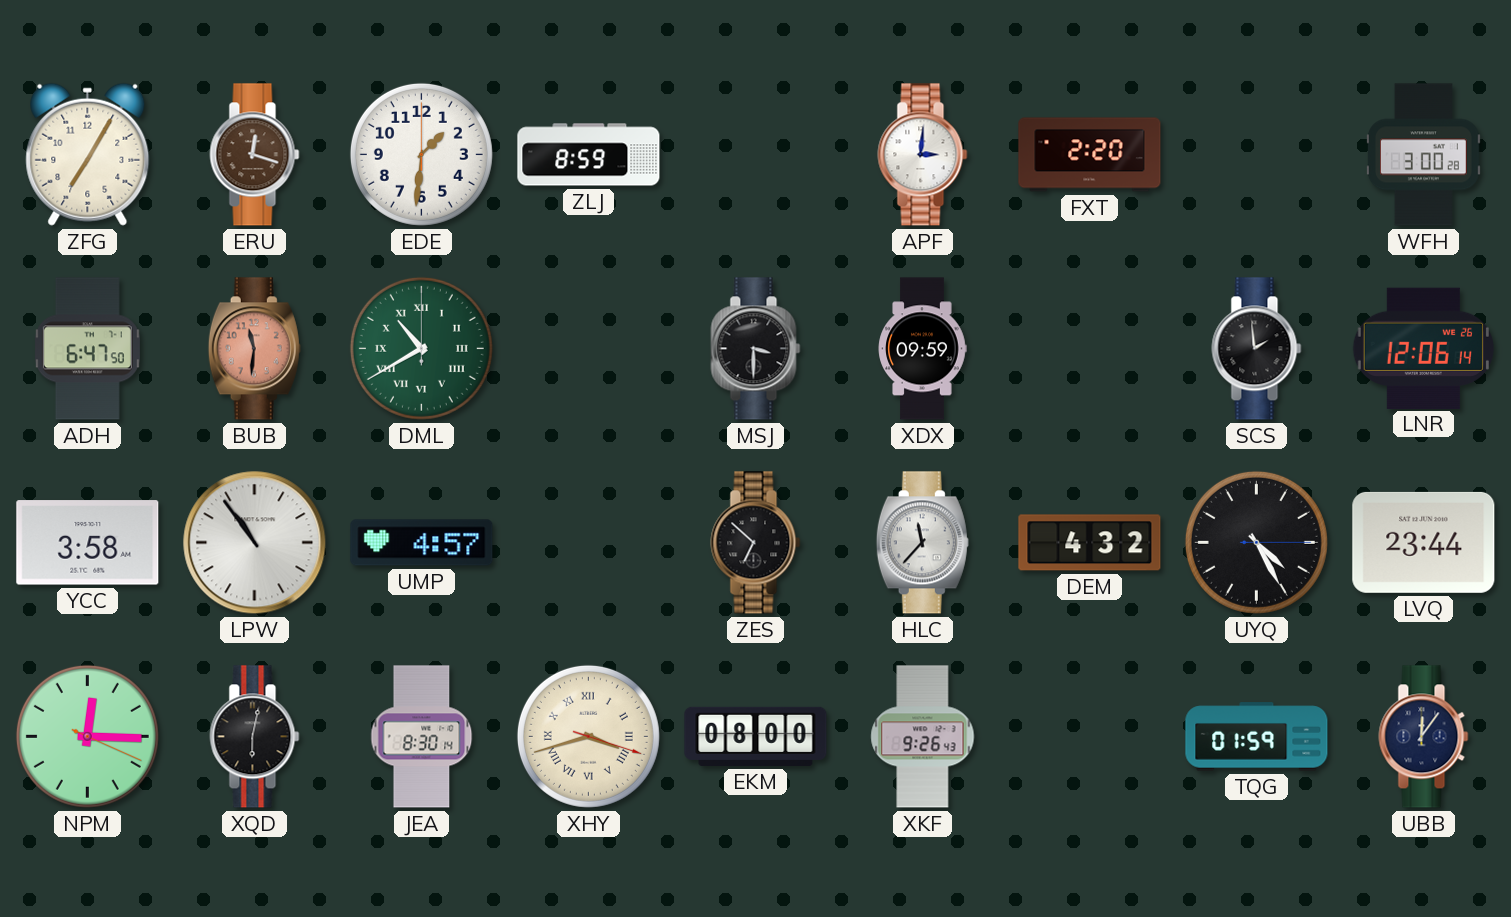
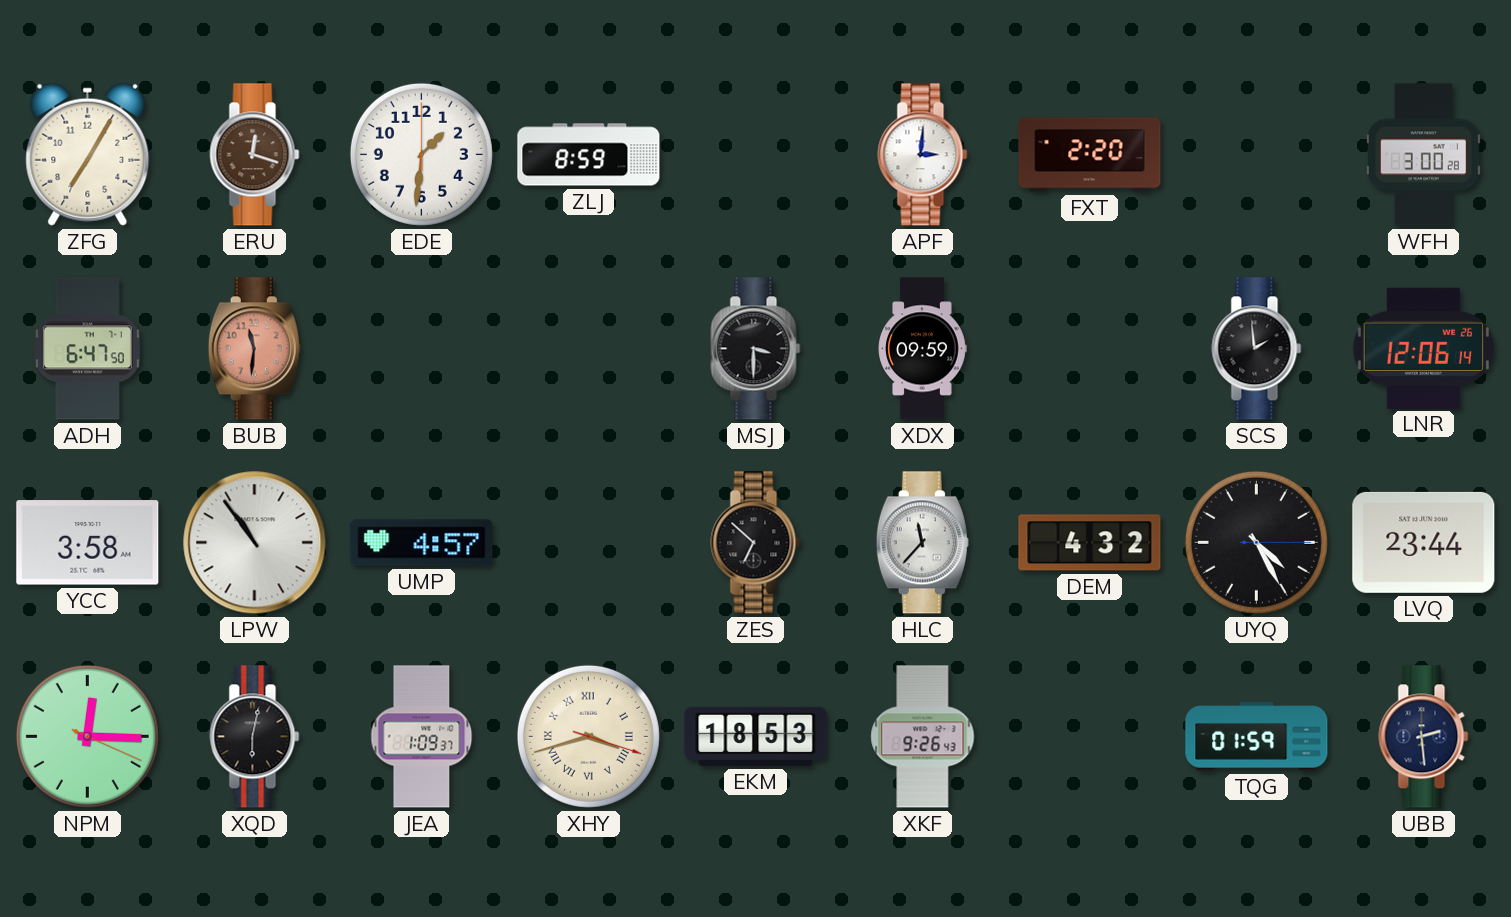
DML: 10:40 -> none
JEA: 8:30 -> 1:09
EKM: 08:00 -> 18:53
UBB: 12:06 -> 2:29
